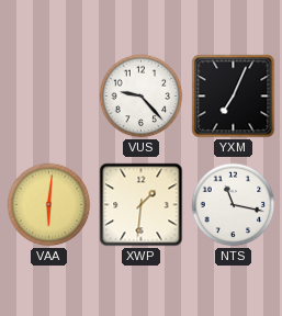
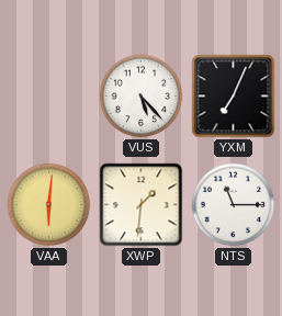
VUS: 9:23 -> 5:23
NTS: 11:17 -> 11:15
